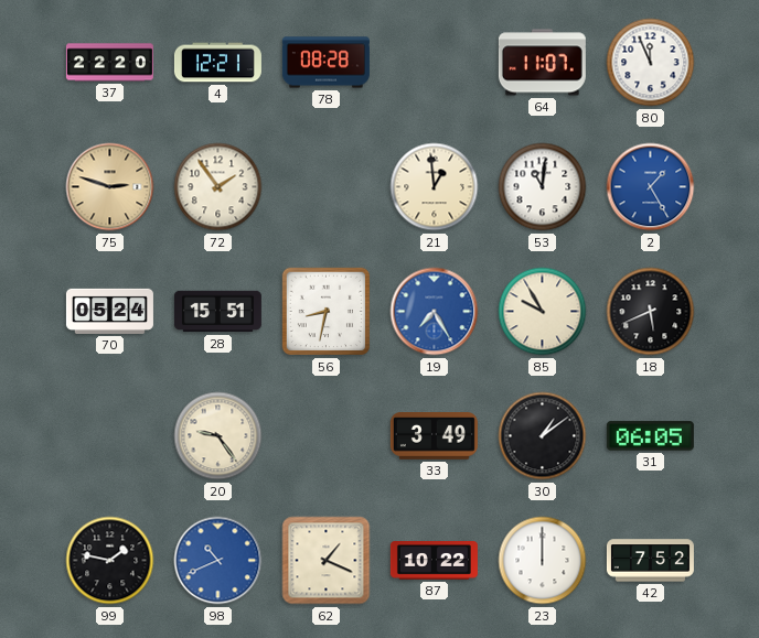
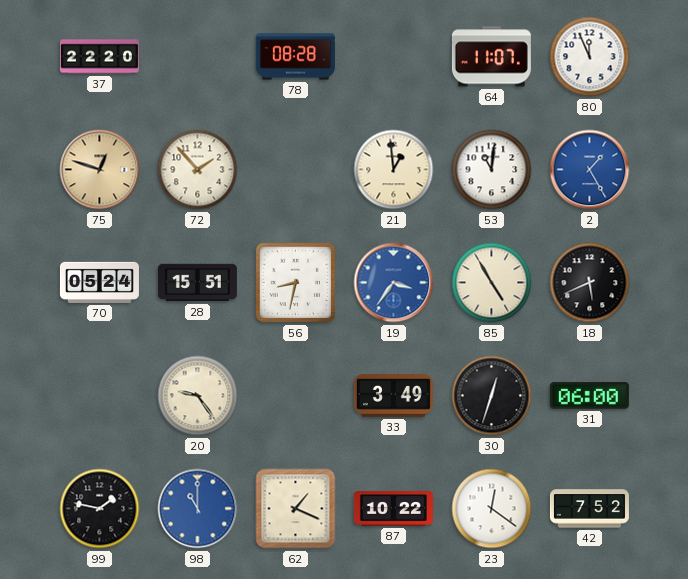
4: 12:21 -> none
75: 2:48 -> 12:48
72: 1:54 -> 1:53
19: 7:25 -> 3:36
85: 9:55 -> 4:55
30: 1:09 -> 12:33
31: 06:05 -> 06:00
98: 10:41 -> 11:00
23: 12:00 -> 12:21
